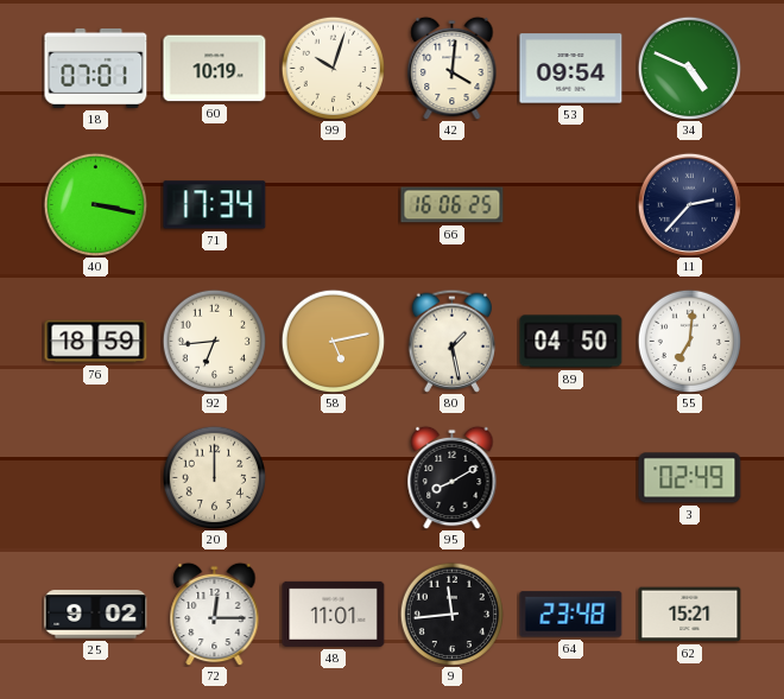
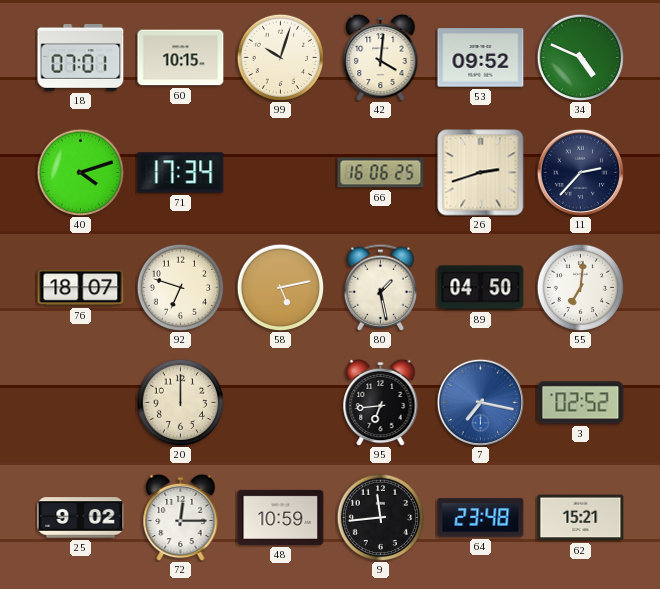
60: 10:19 -> 10:15
53: 09:54 -> 09:52
40: 3:17 -> 4:12
26: none -> 2:42
76: 18:59 -> 18:07
92: 6:44 -> 6:48
95: 8:10 -> 6:44
7: none -> 7:17
3: 02:49 -> 02:52
48: 11:01 -> 10:59
